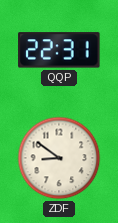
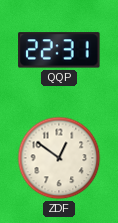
ZDF: 8:51 -> 12:51
